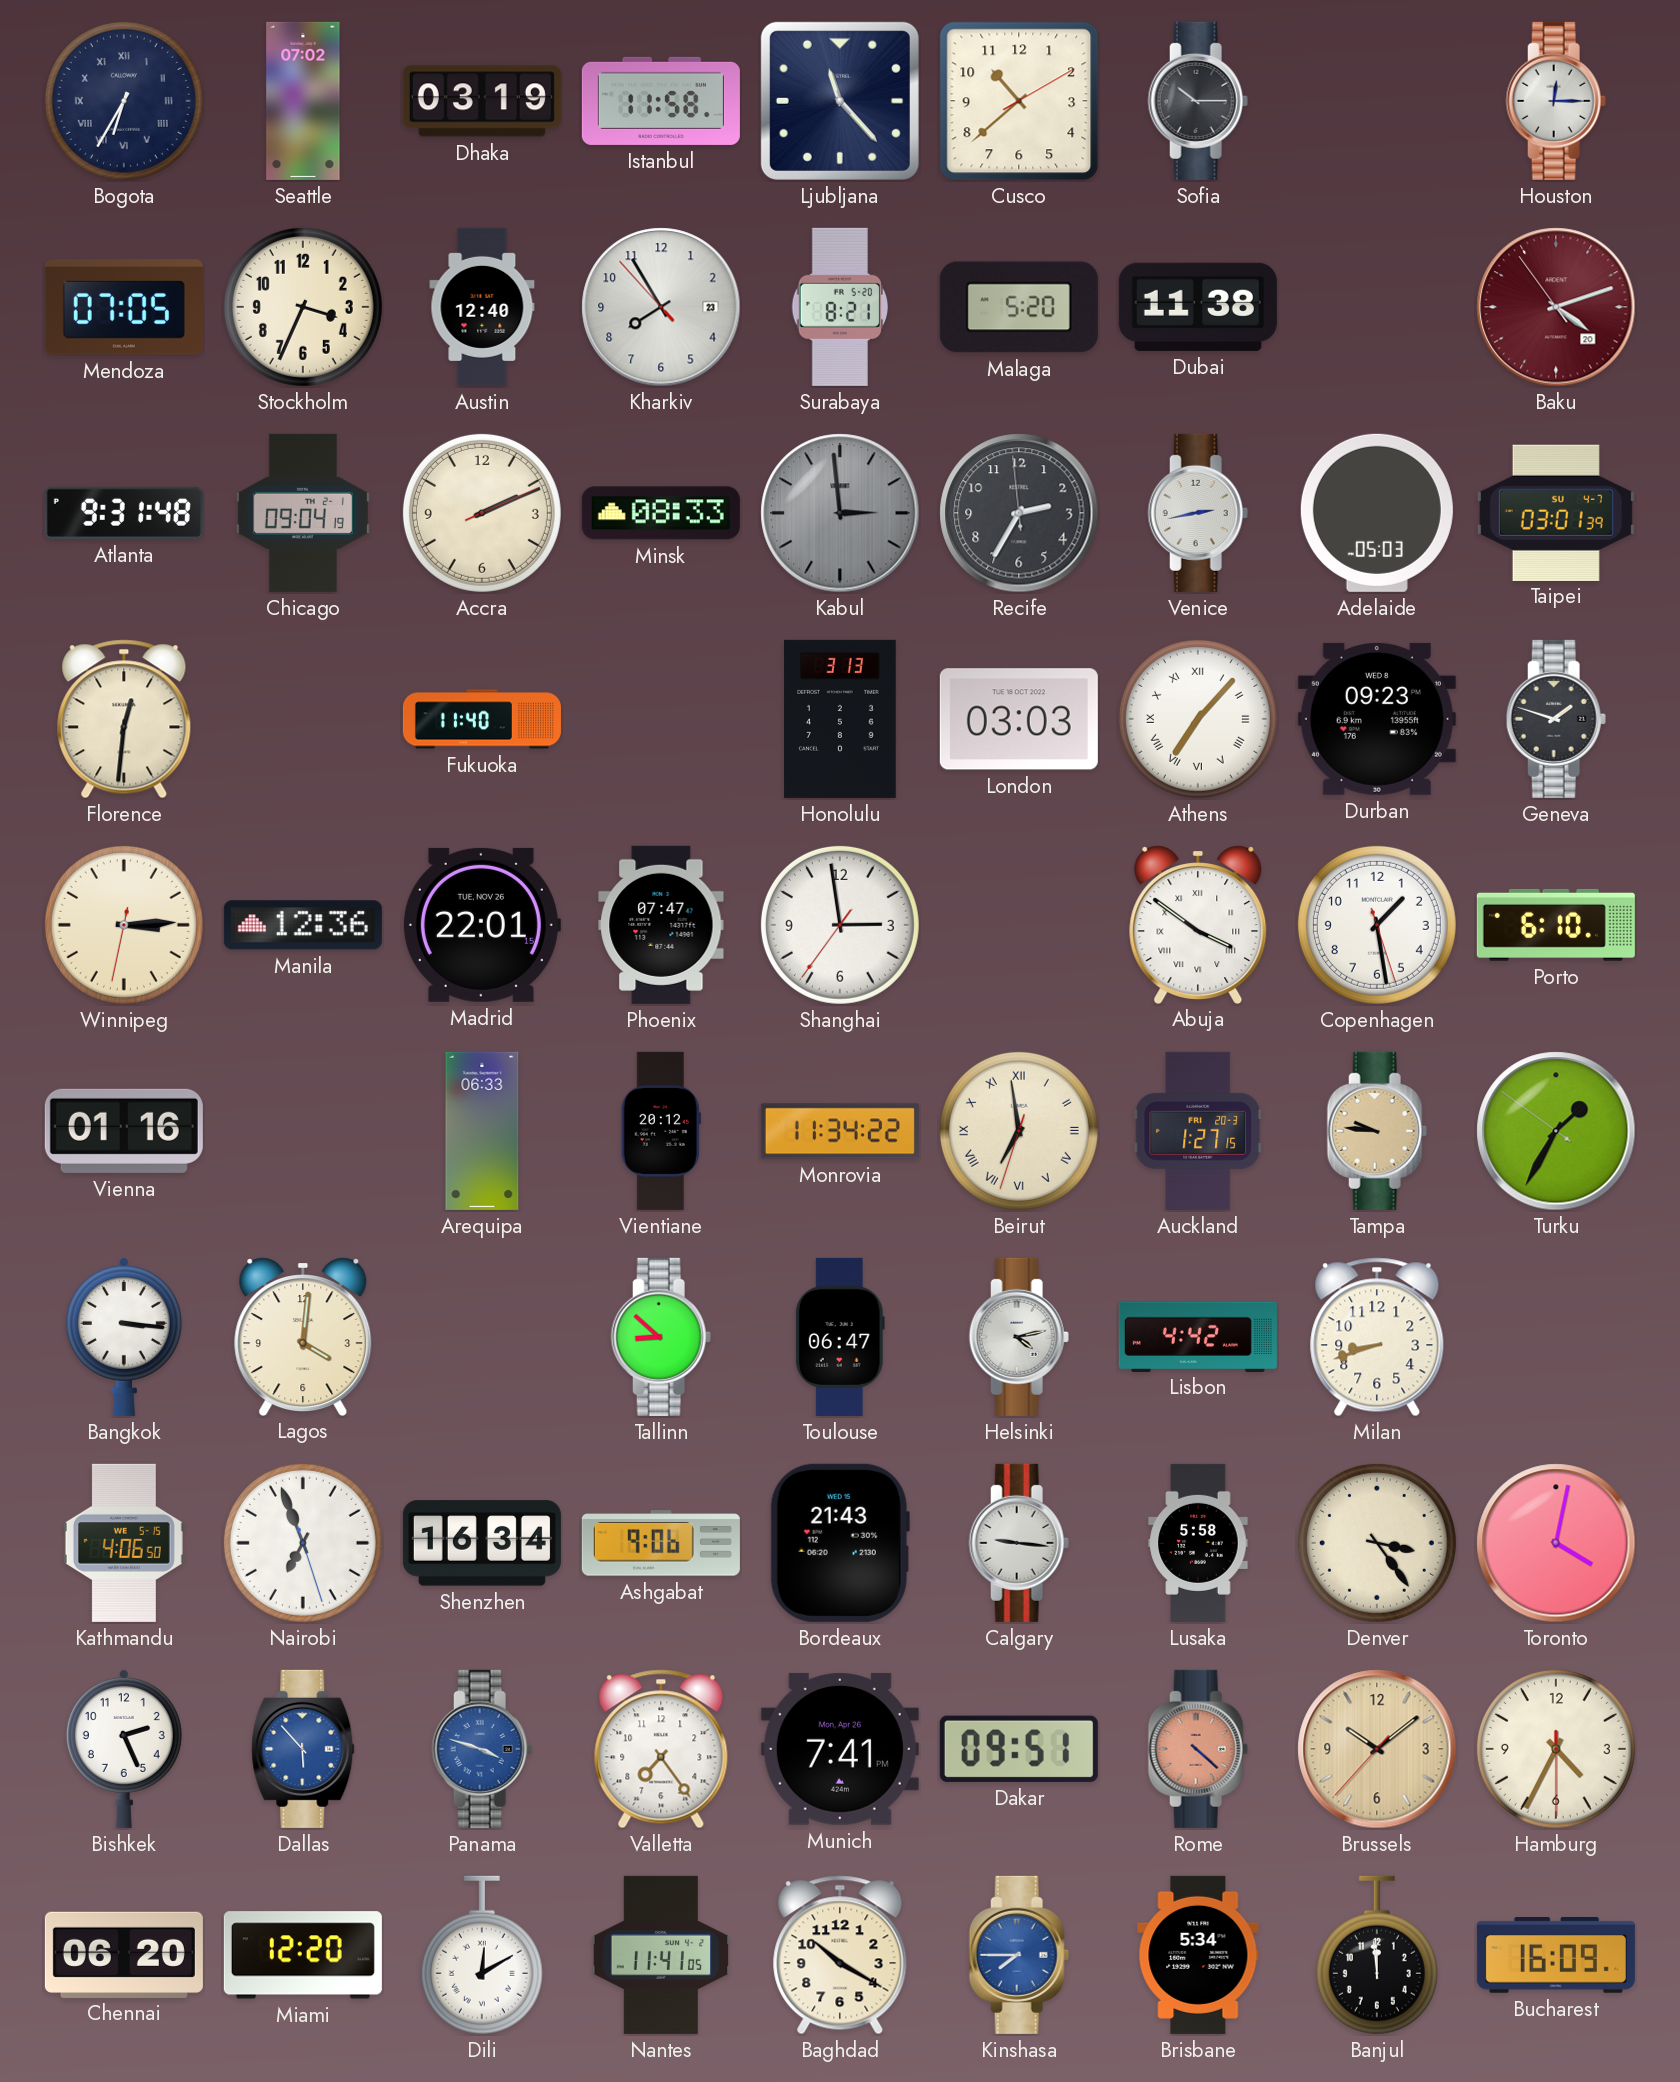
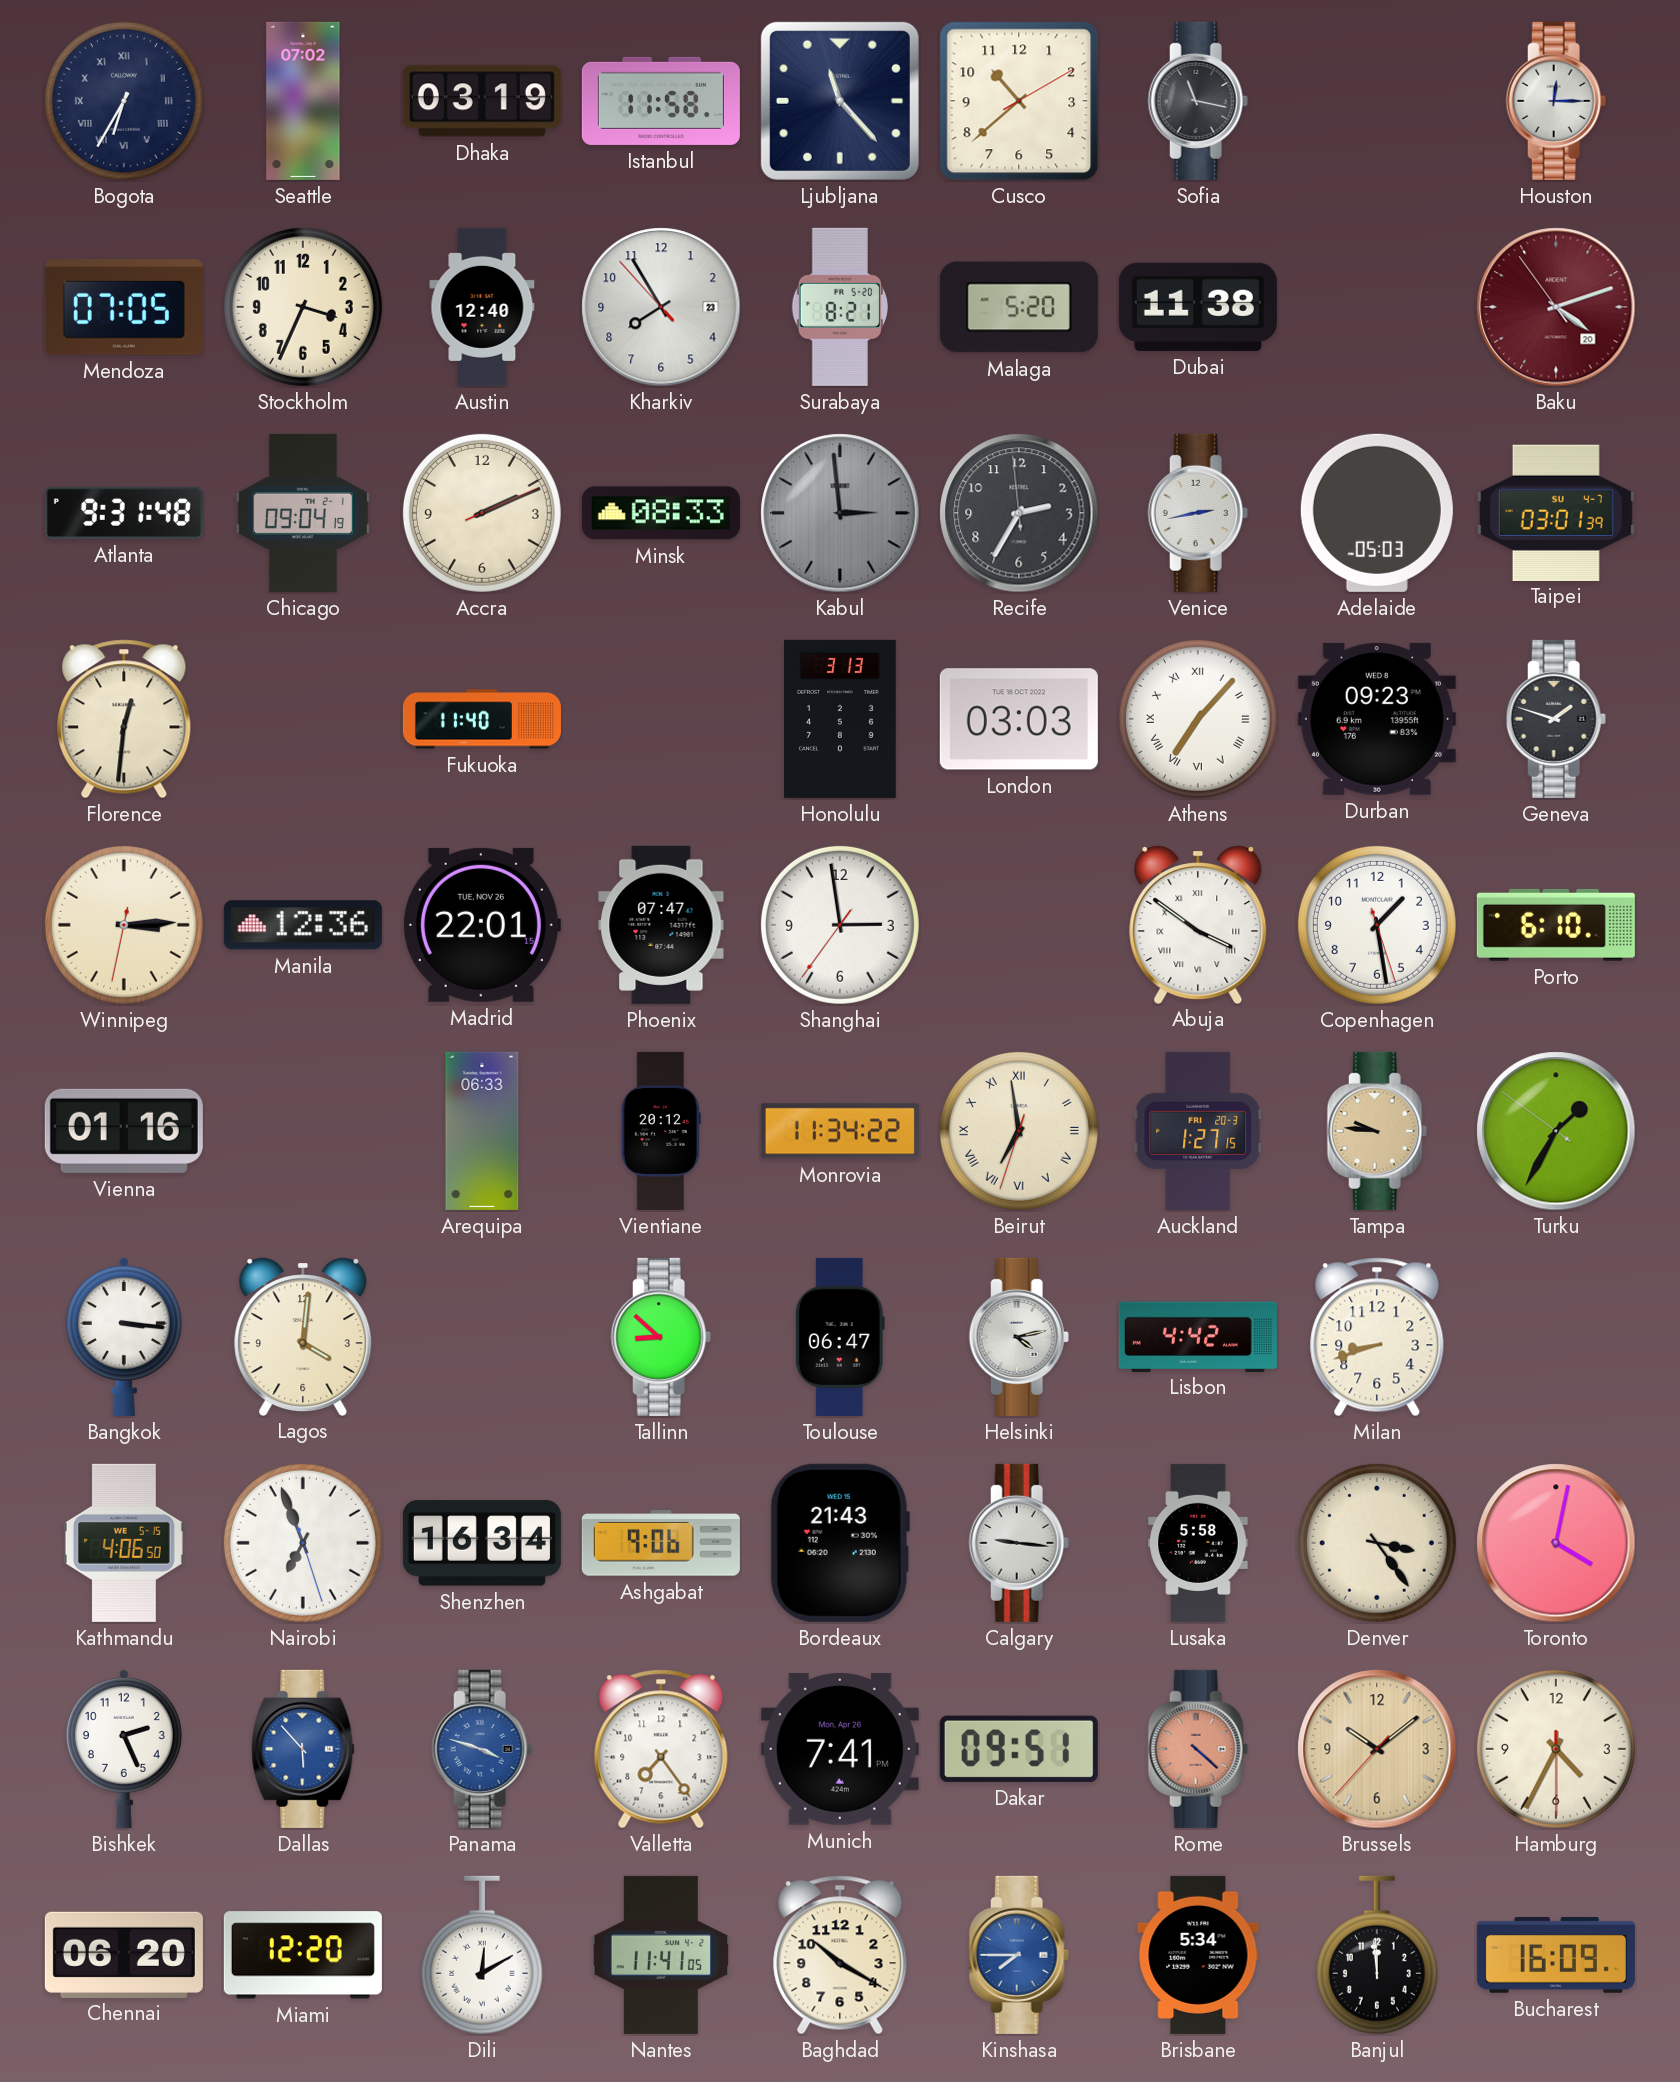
Sofia: 10:15 -> 11:17
